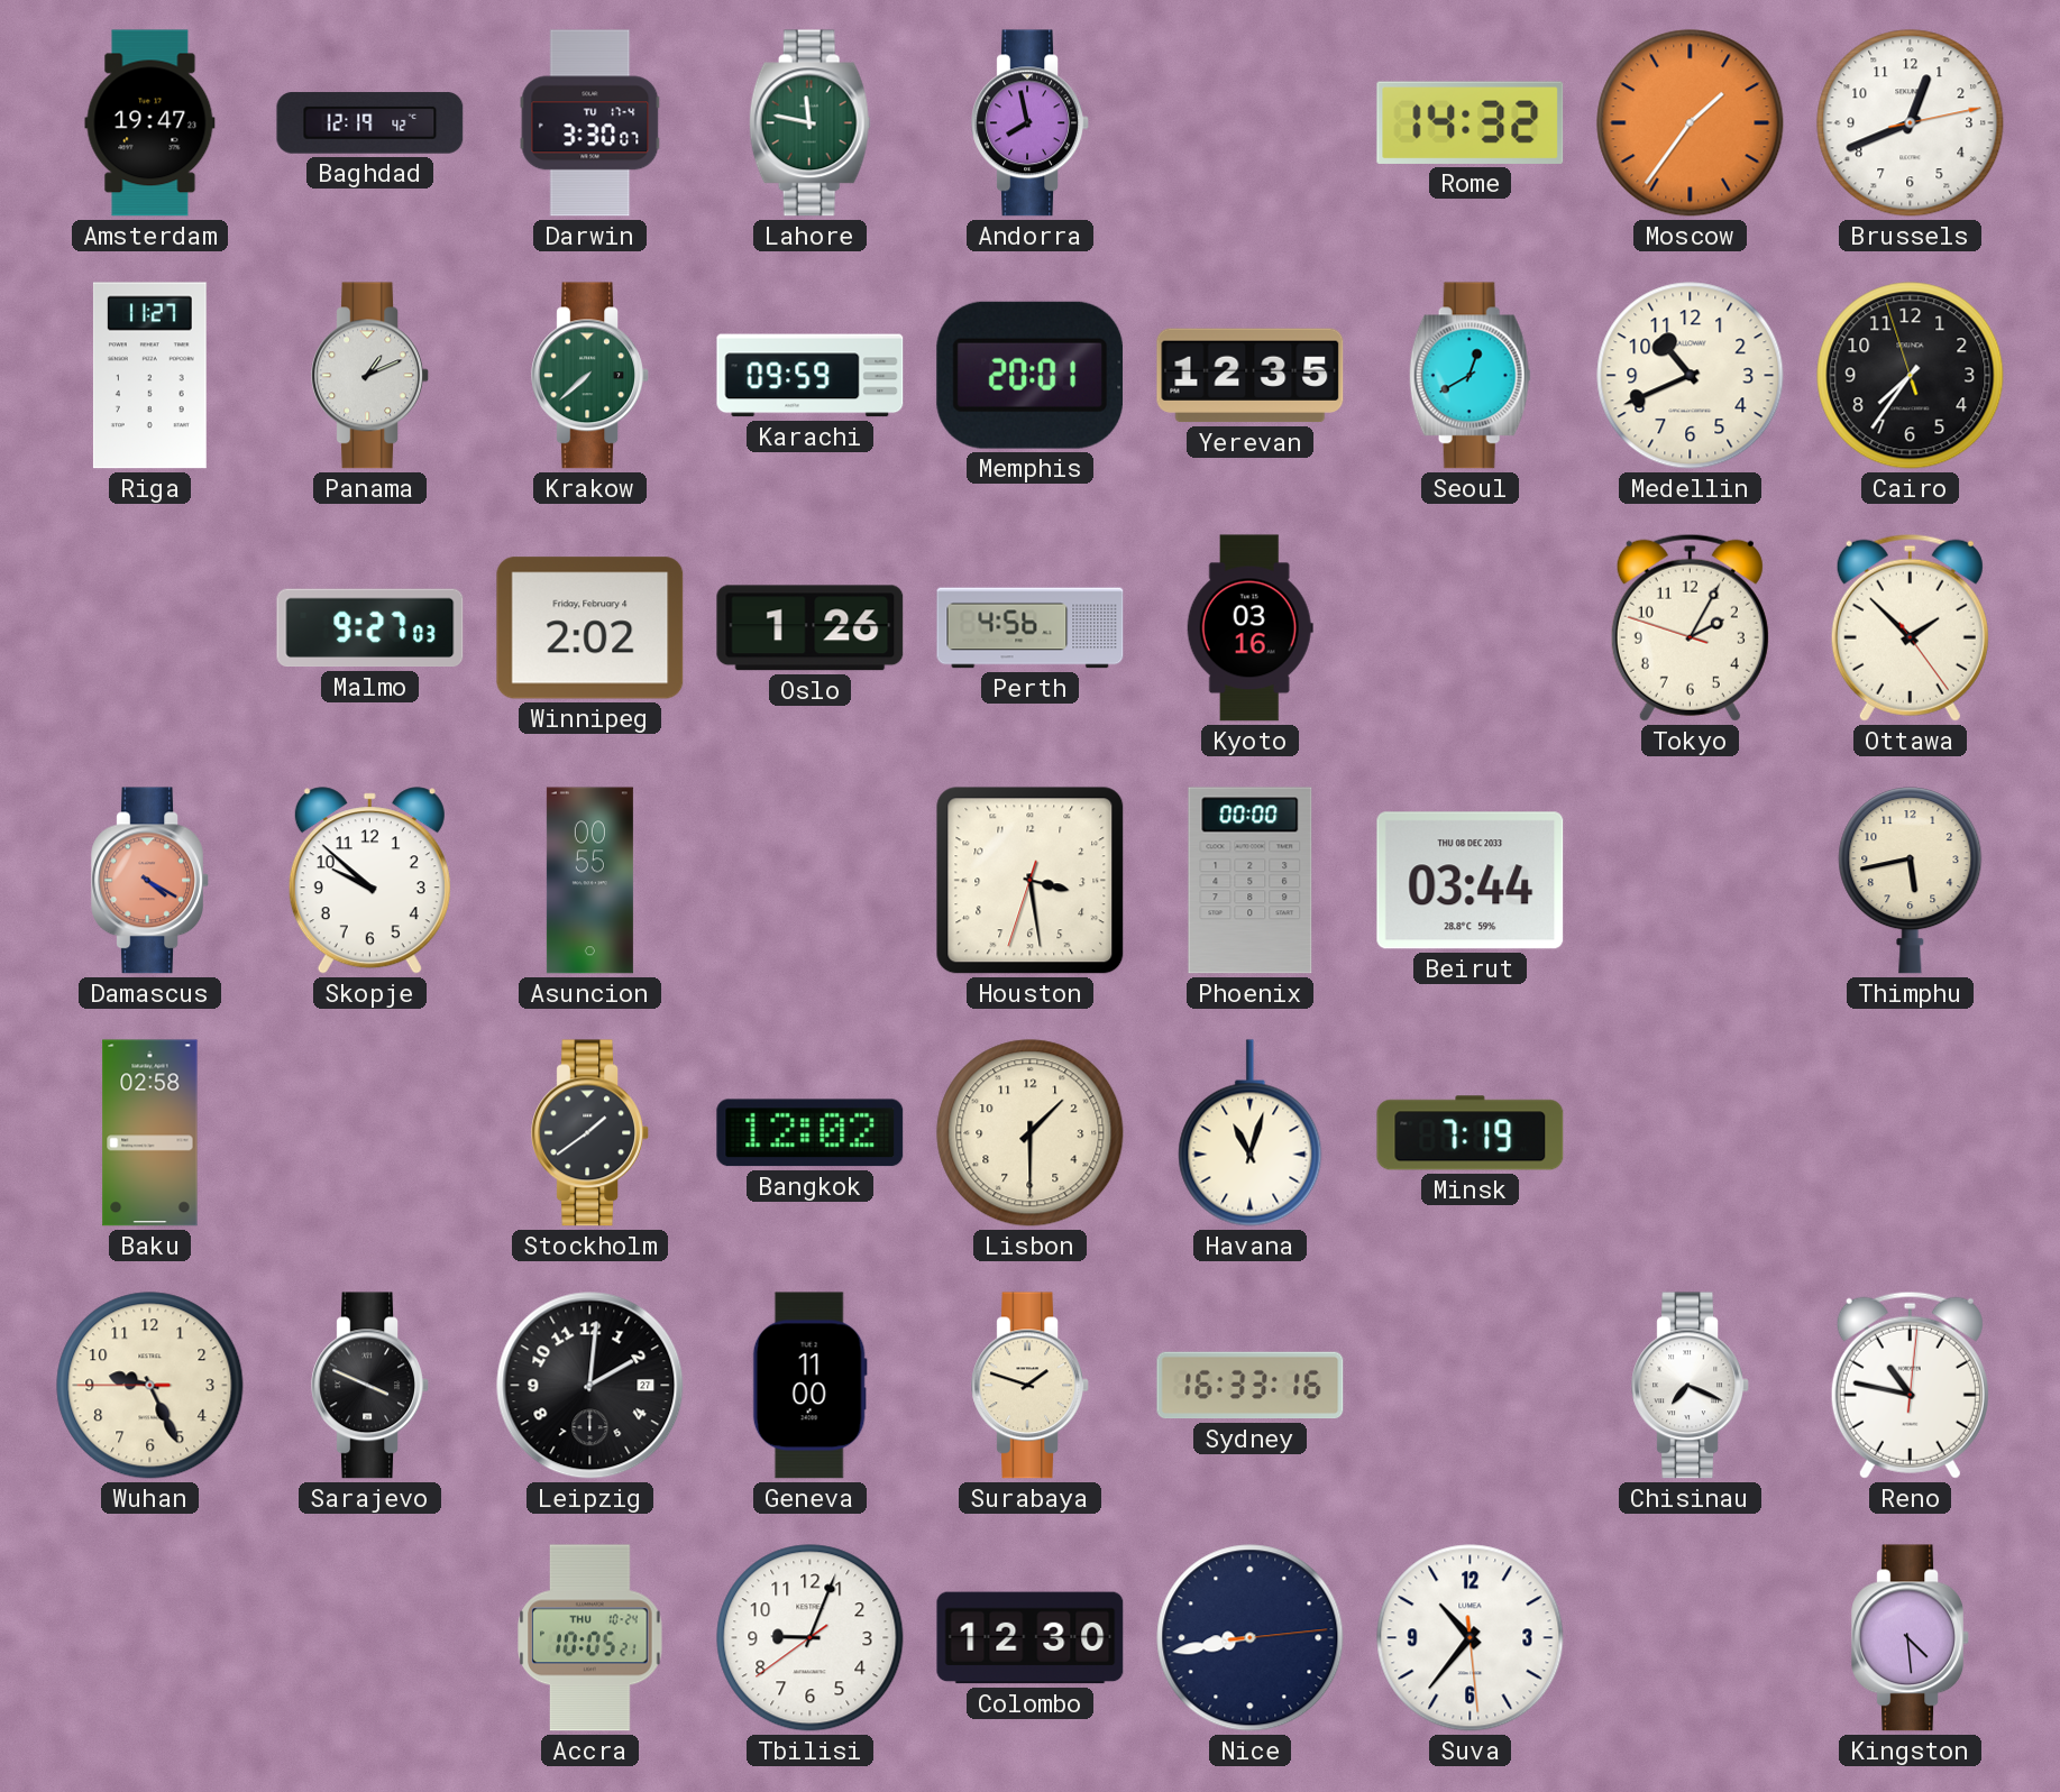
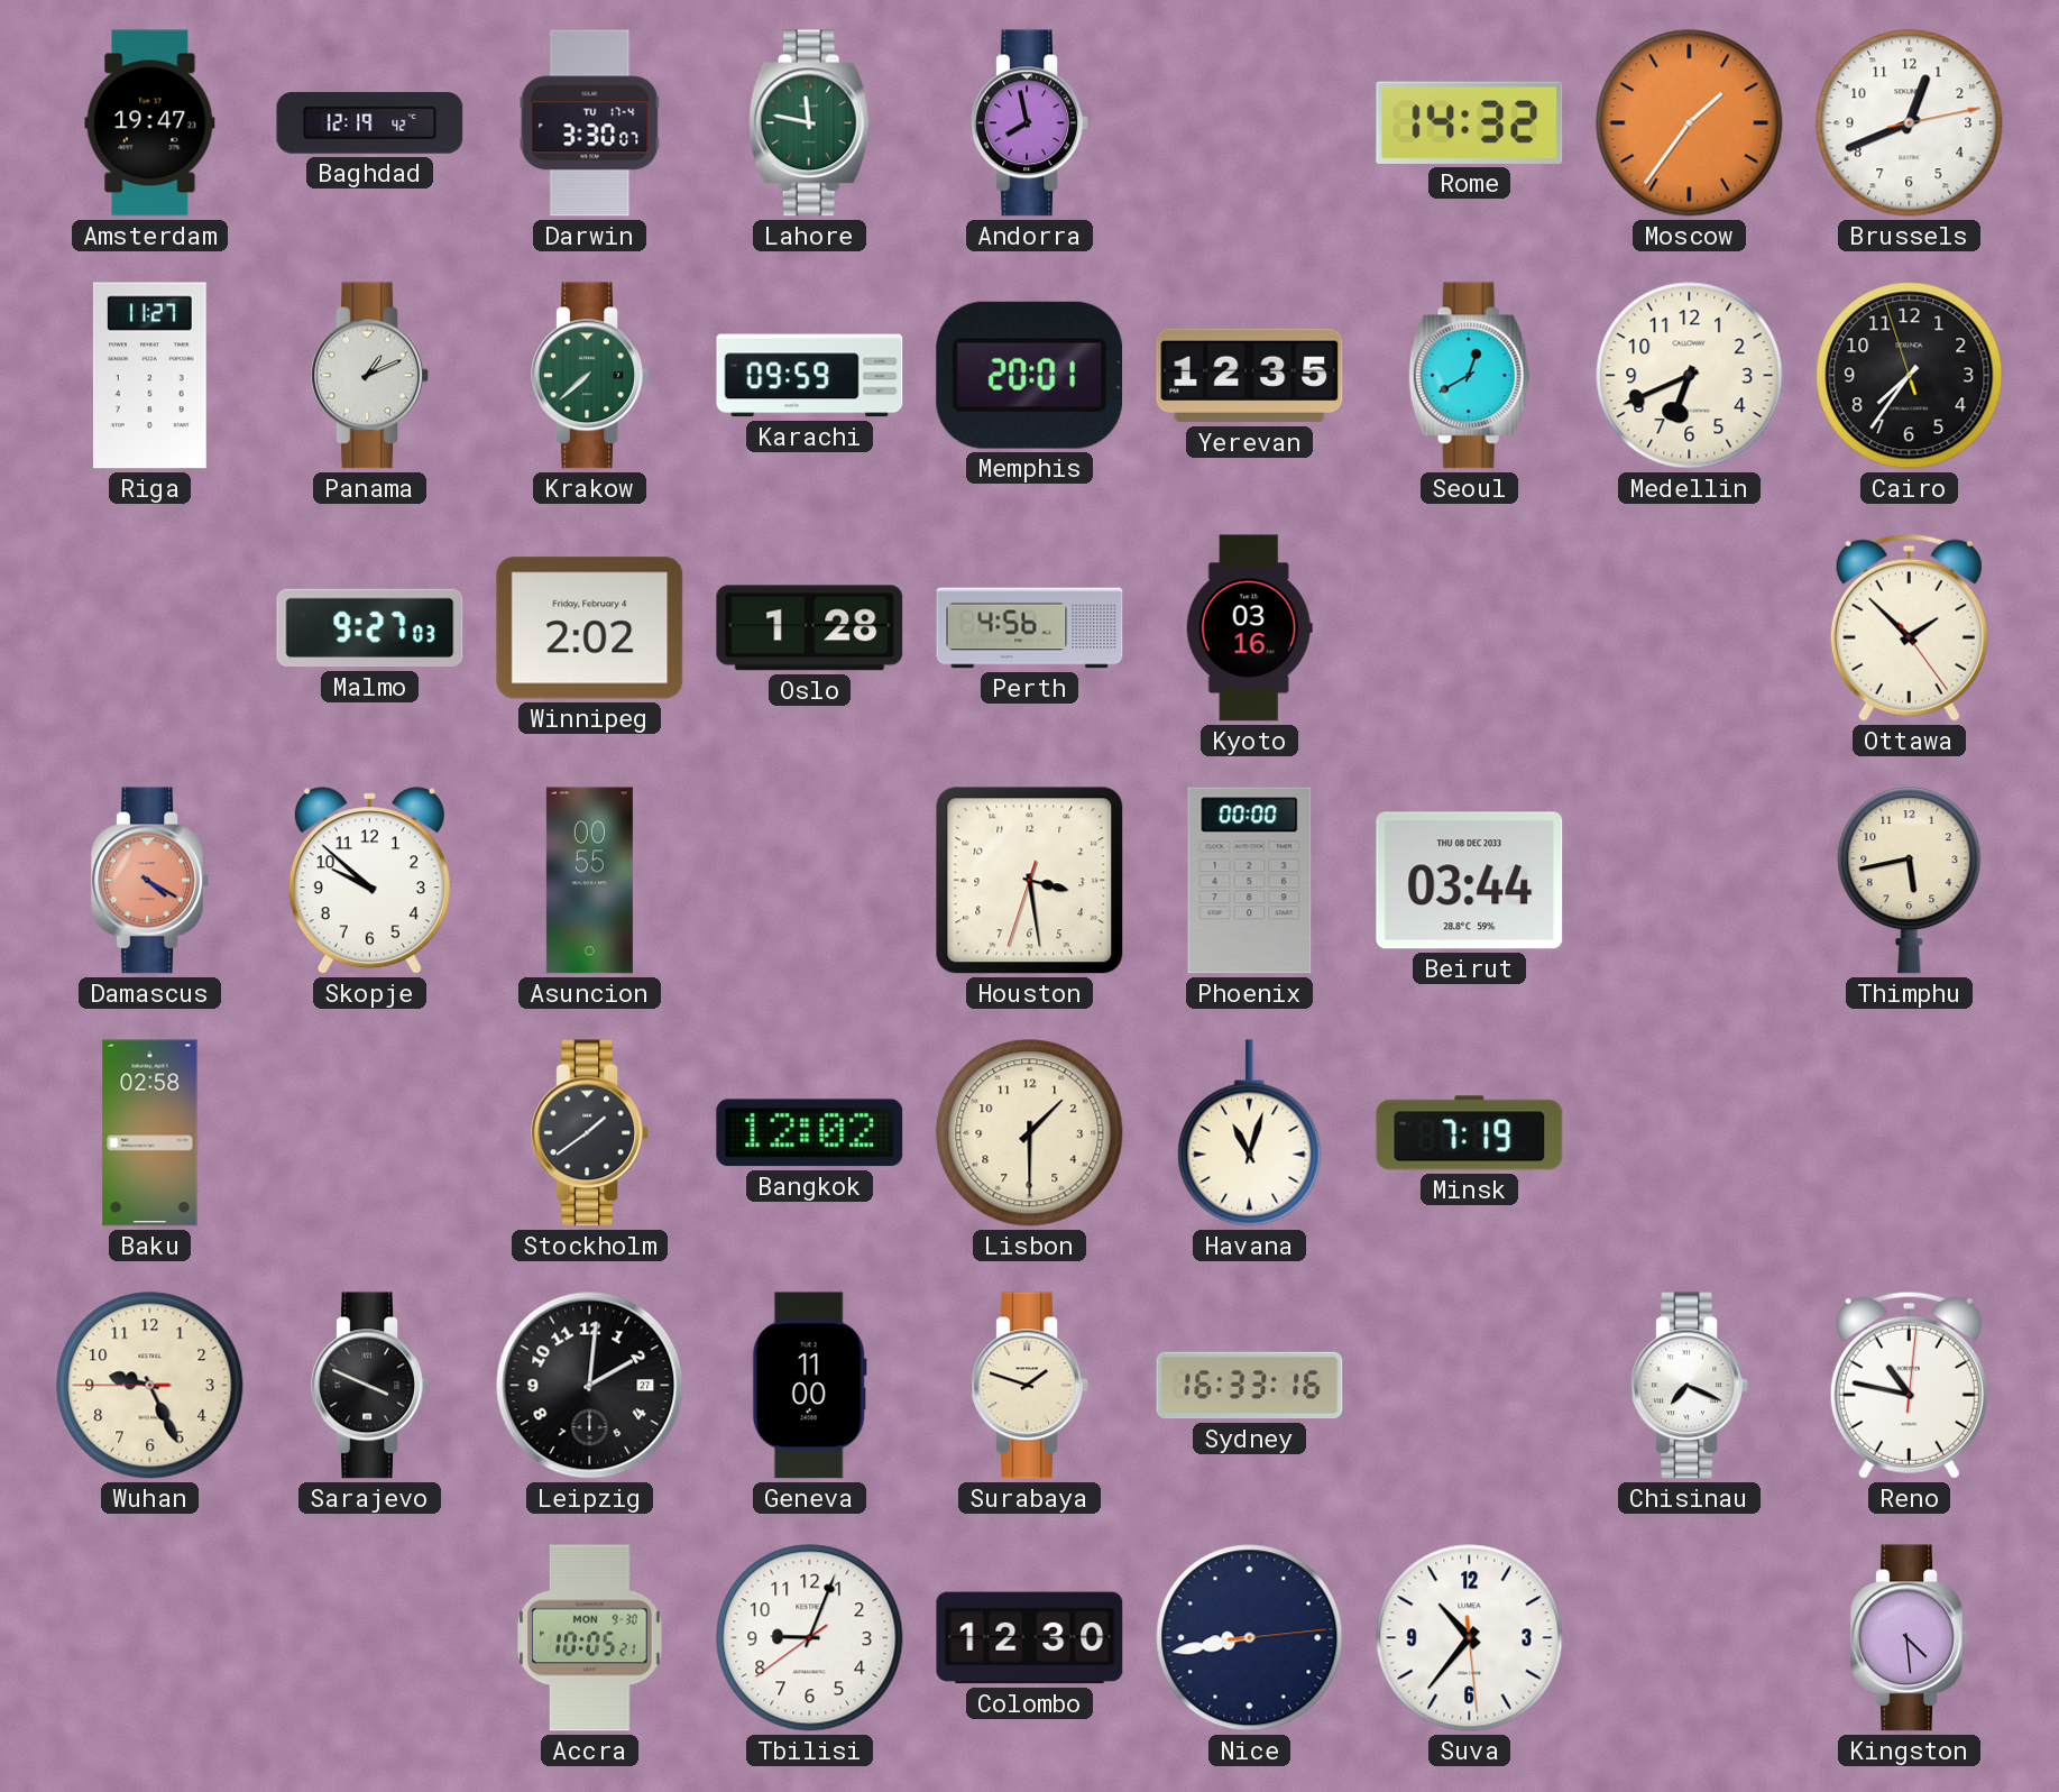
Medellin: 10:41 -> 6:41
Oslo: 1:26 -> 1:28
Tokyo: 2:04 -> none
Accra date: THU 10-24 -> MON 9-30
